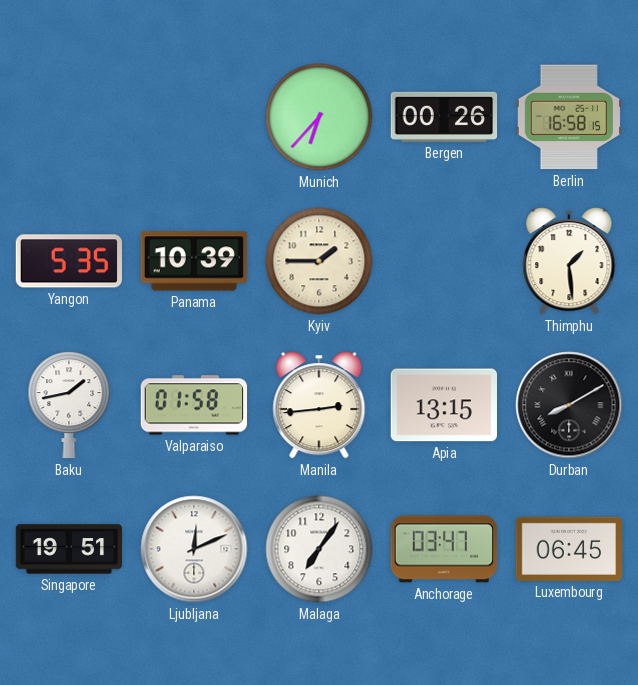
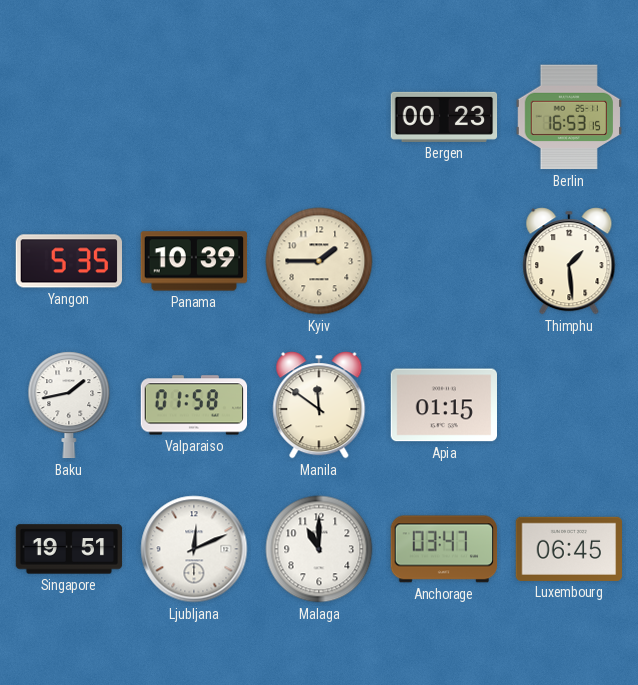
Munich: 6:37 -> none
Bergen: 00:26 -> 00:23
Berlin: 16:58 -> 16:53
Manila: 2:44 -> 11:51
Apia: 13:15 -> 01:15
Durban: 8:10 -> none
Malaga: 7:06 -> 11:00
